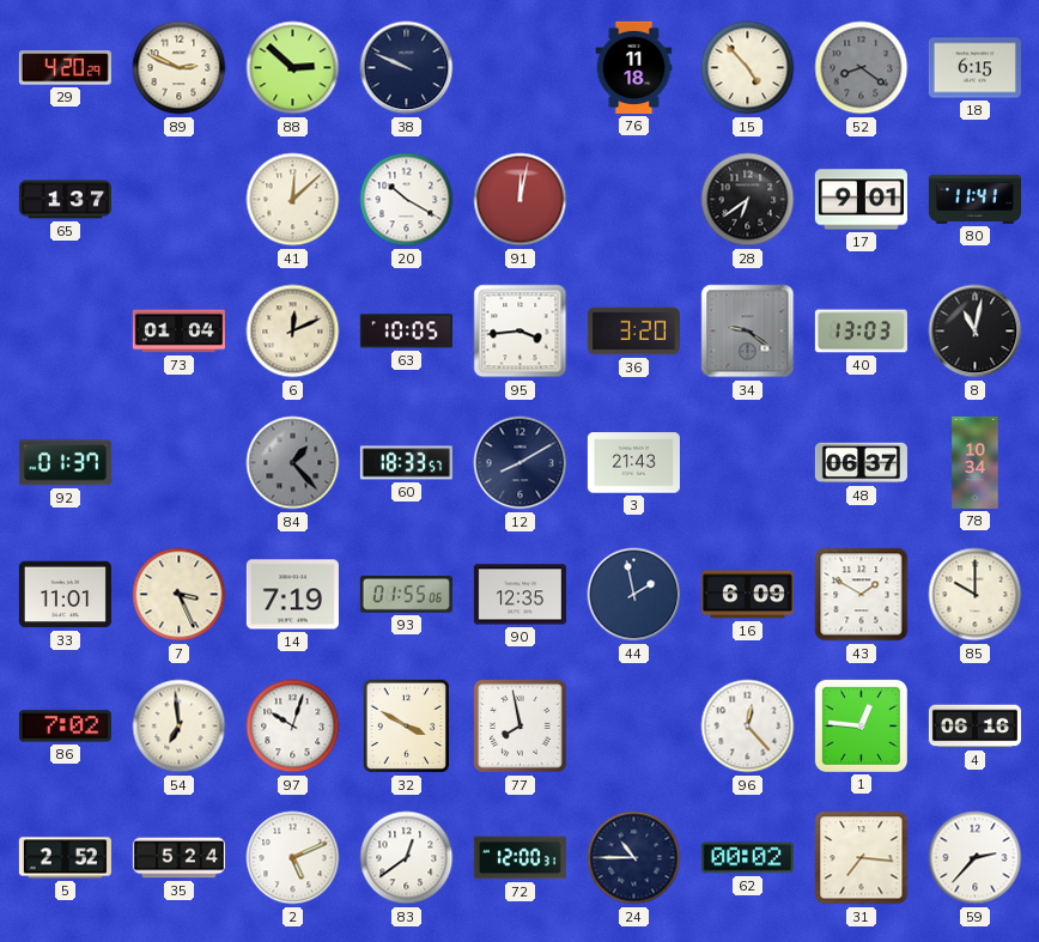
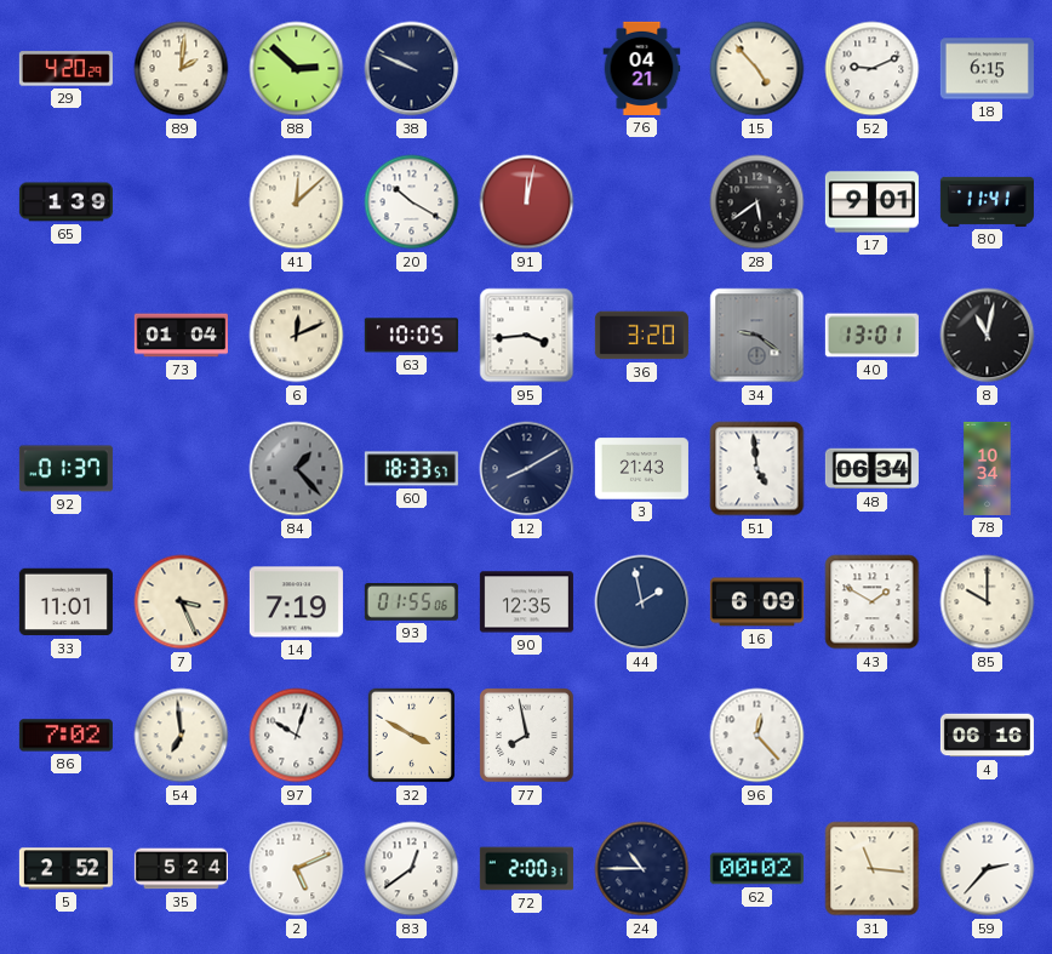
89: 2:49 -> 2:01
76: 11:18 -> 04:21
52: 8:21 -> 9:11
52 dial: grey -> white
65: 1:37 -> 1:39
28: 6:39 -> 5:39
40: 13:03 -> 13:01
51: none -> 4:59
48: 06:37 -> 06:34
1: 12:46 -> none
72: 12:00 -> 2:00
31: 7:16 -> 11:16
